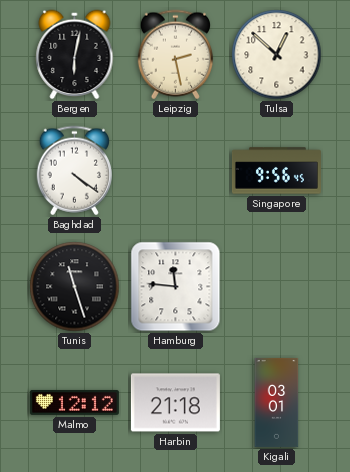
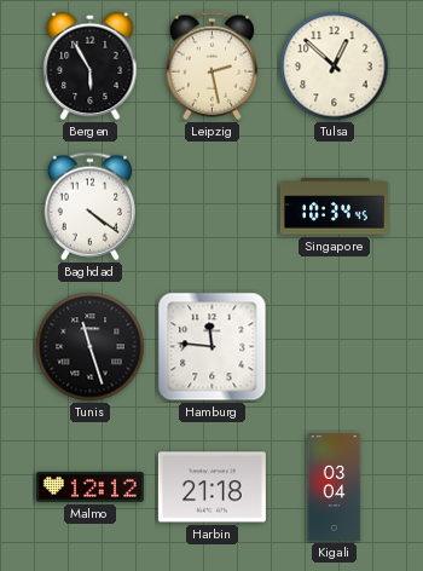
Bergen: 6:02 -> 5:55
Singapore: 9:56 -> 10:34
Kigali: 03:01 -> 03:04
